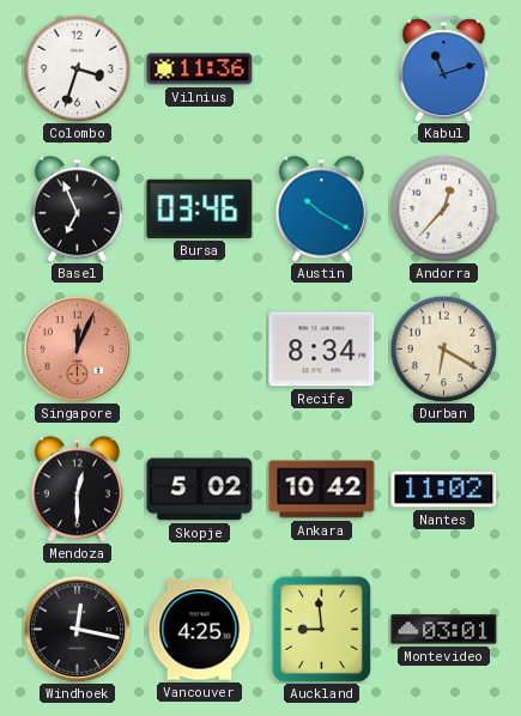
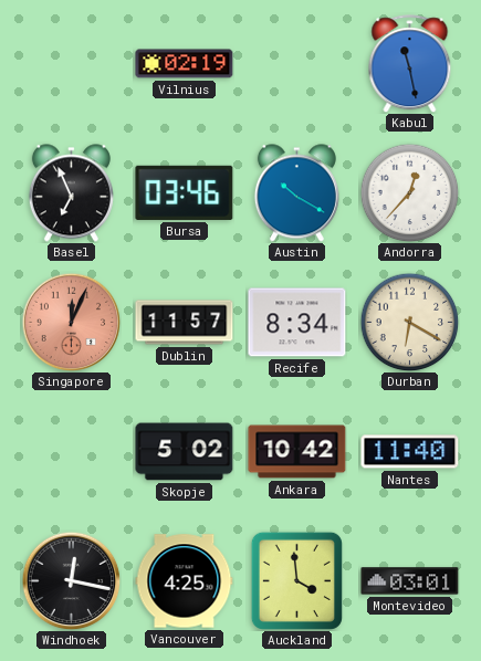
Colombo: 3:33 -> none
Vilnius: 11:36 -> 02:19
Kabul: 11:12 -> 11:28
Dublin: none -> 11:57
Mendoza: 12:30 -> none
Nantes: 11:02 -> 11:40
Auckland: 8:59 -> 3:59
